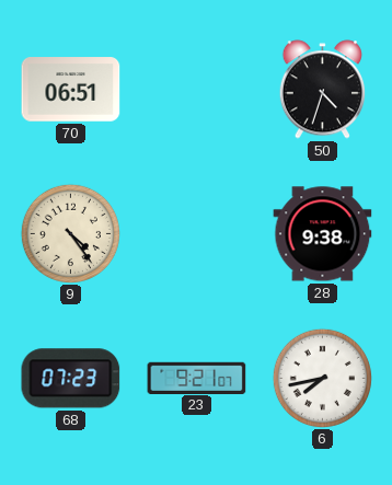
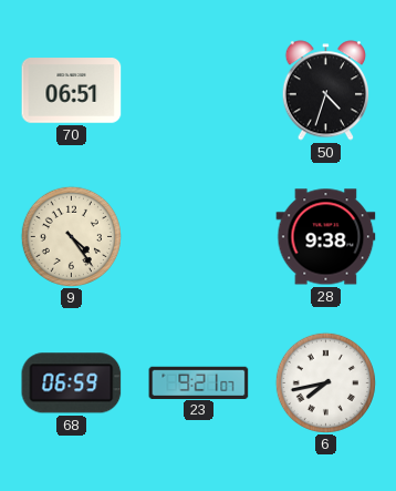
68: 07:23 -> 06:59
